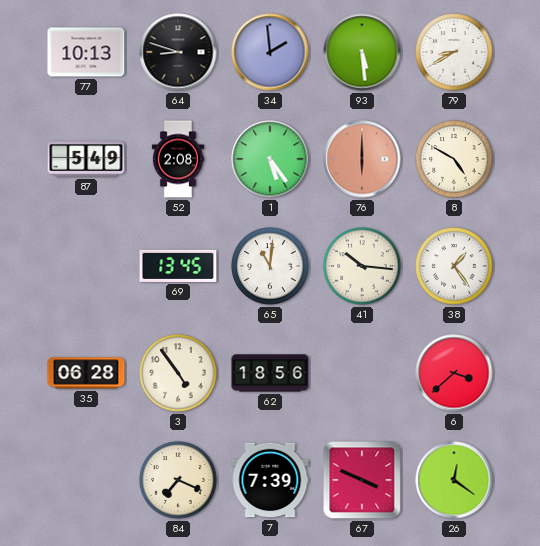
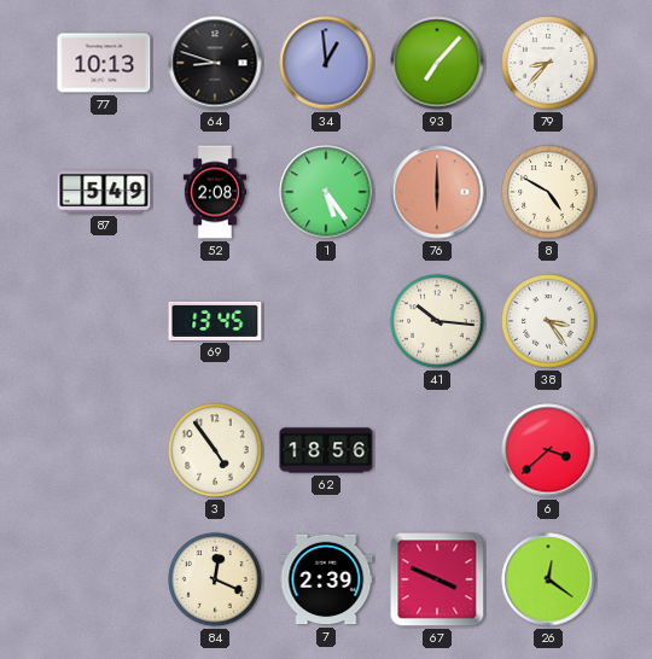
34: 1:59 -> 12:59
93: 5:29 -> 7:07
79: 8:40 -> 8:37
65: 11:01 -> none
38: 1:24 -> 3:24
35: 06:28 -> none
84: 7:19 -> 12:19
7: 7:39 -> 2:39
